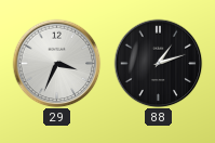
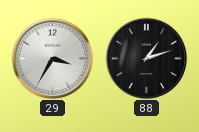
29: 3:34 -> 3:35
